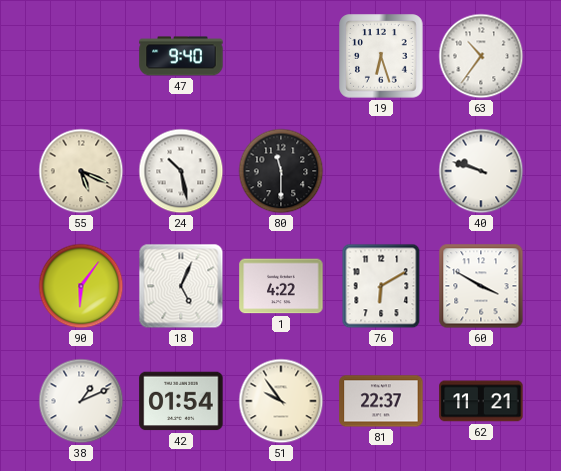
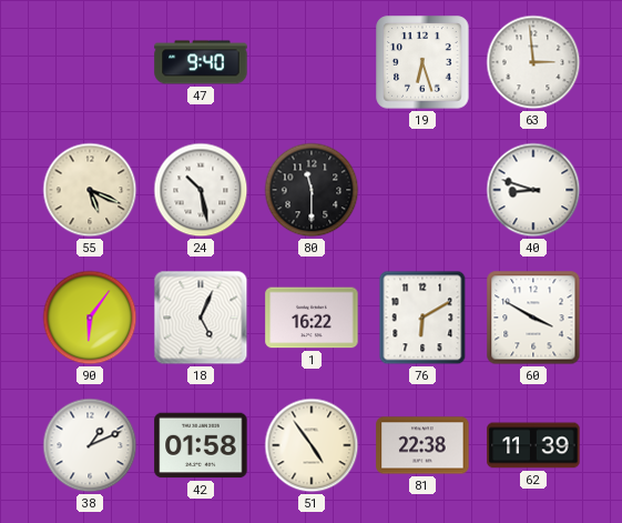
63: 10:36 -> 2:59
40: 9:48 -> 8:48
1: 4:22 -> 16:22
42: 01:54 -> 01:58
51: 9:54 -> 4:54
81: 22:37 -> 22:38
62: 11:21 -> 11:39
